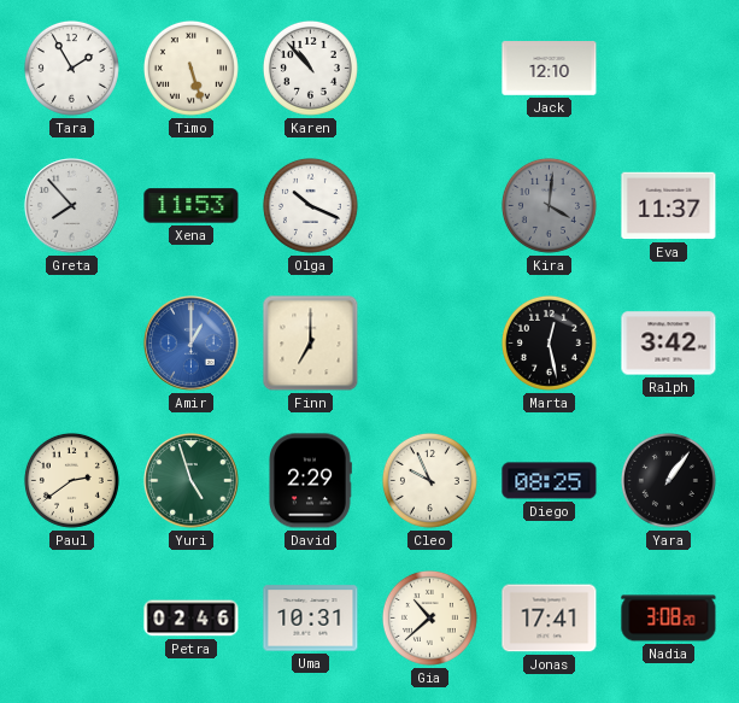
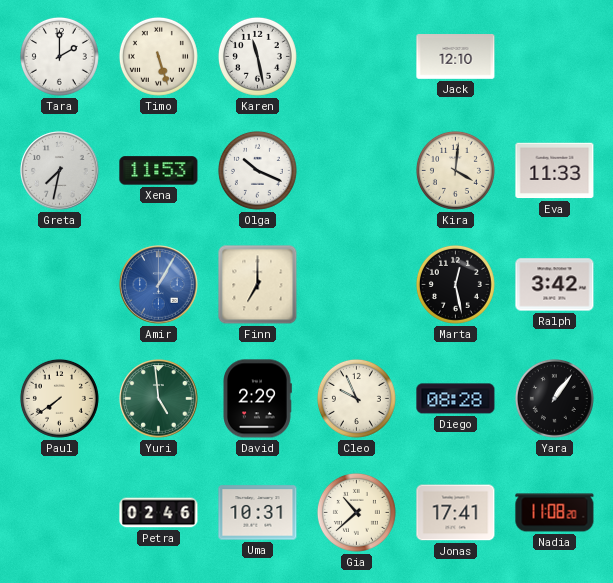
Tara: 1:55 -> 2:00
Karen: 10:53 -> 11:28
Greta: 7:53 -> 7:32
Kira dial: grey -> cream
Eva: 11:37 -> 11:33
Amir: 1:00 -> 1:05
Paul: 2:39 -> 7:39
Yuri: 4:57 -> 4:59
Diego: 08:25 -> 08:28
Nadia: 3:08 -> 11:08
